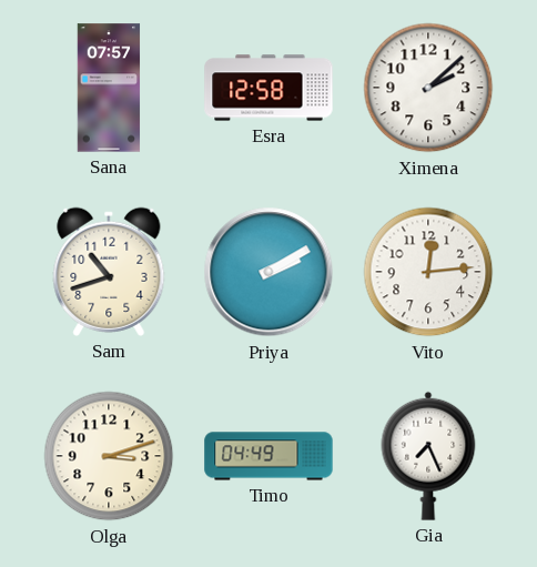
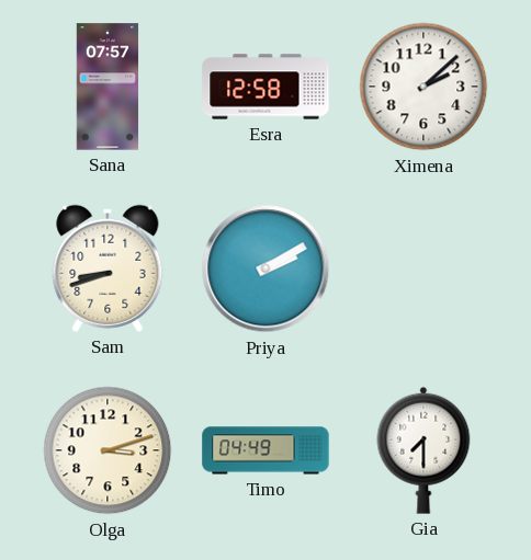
Sam: 10:42 -> 8:42
Vito: 12:14 -> none
Gia: 7:26 -> 7:30
